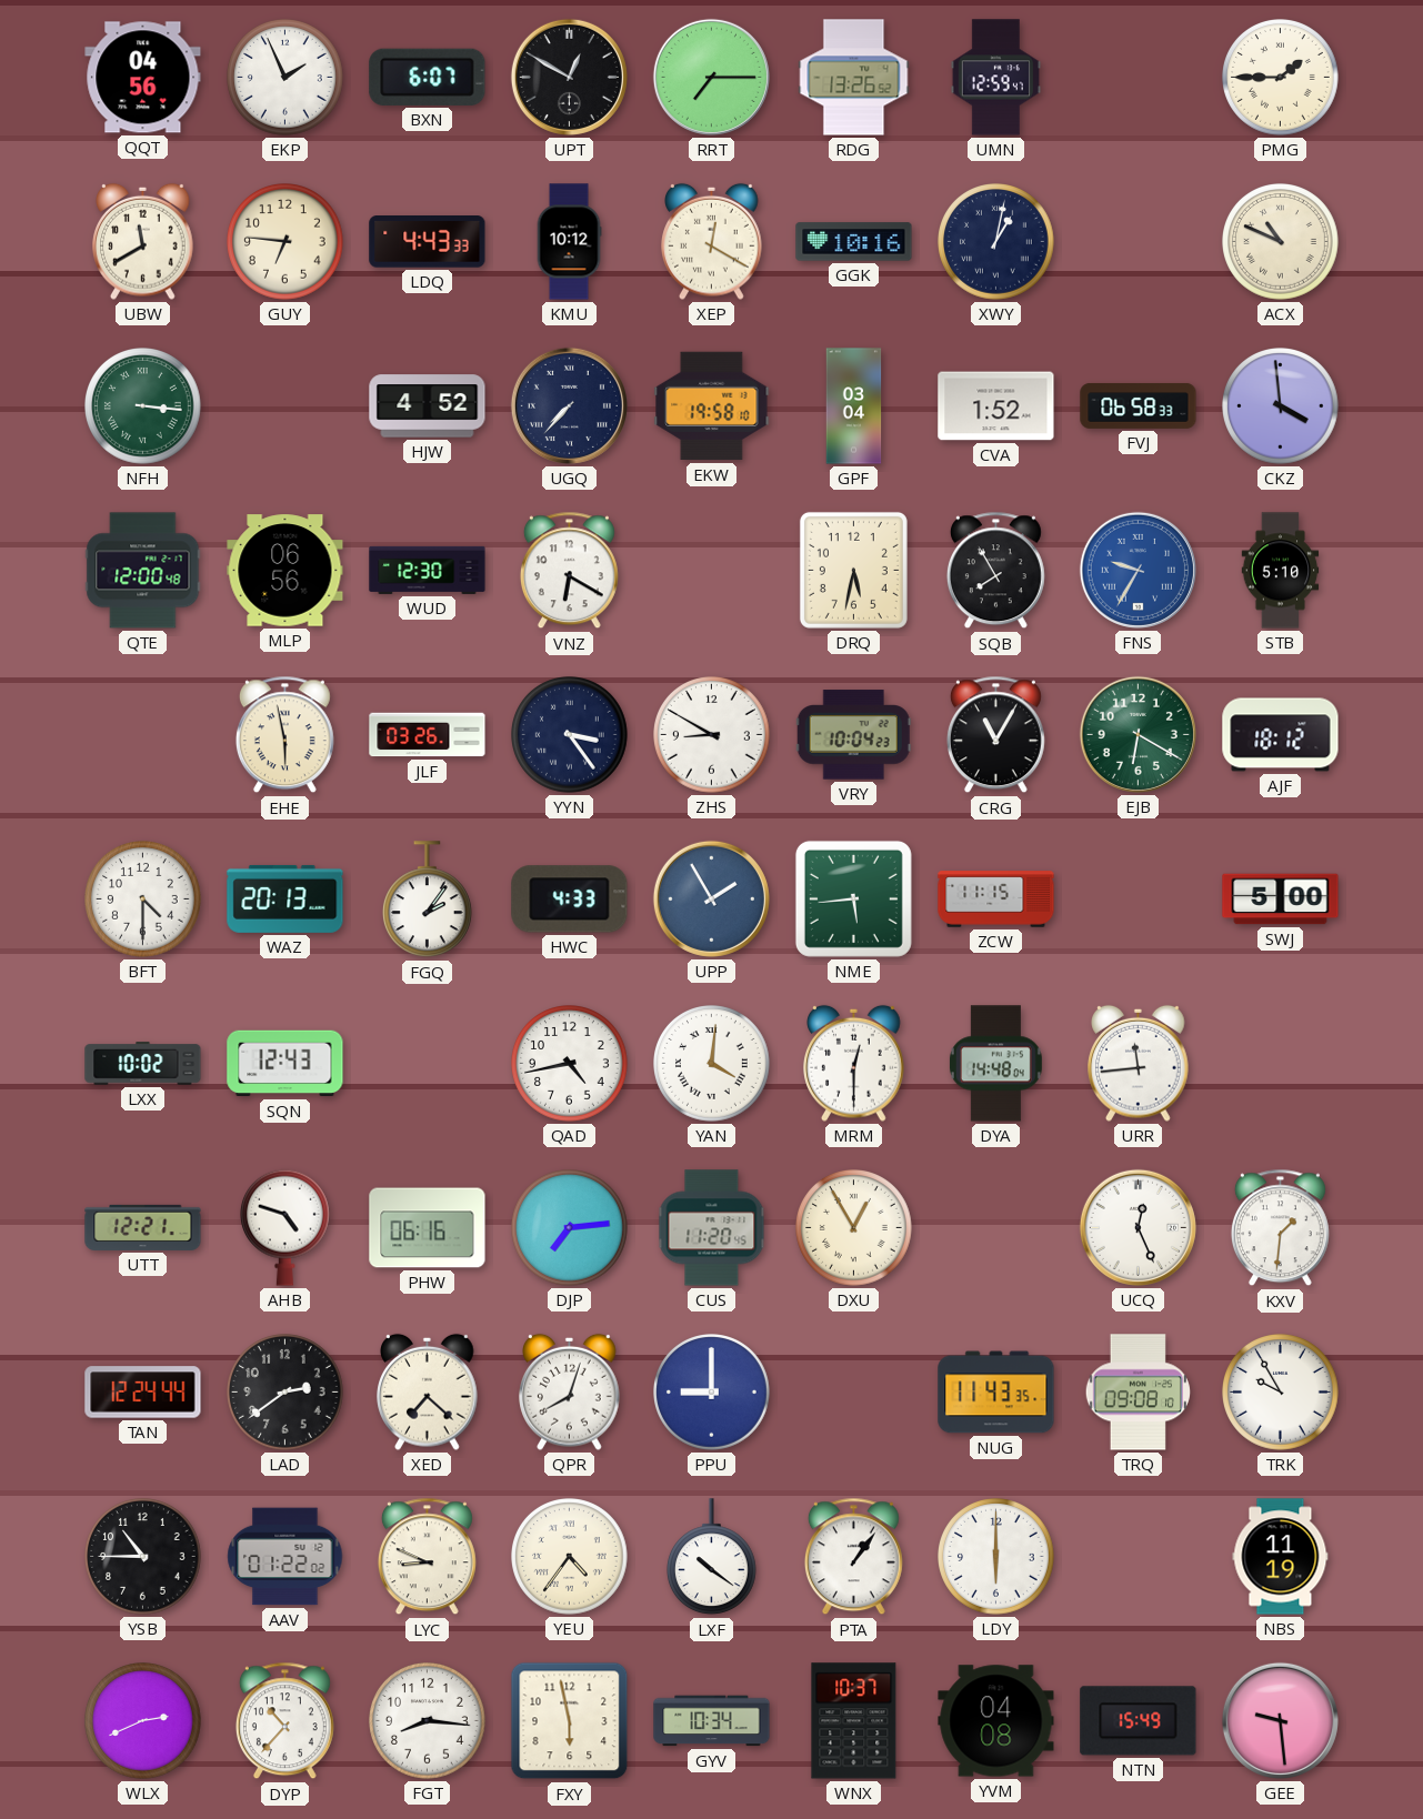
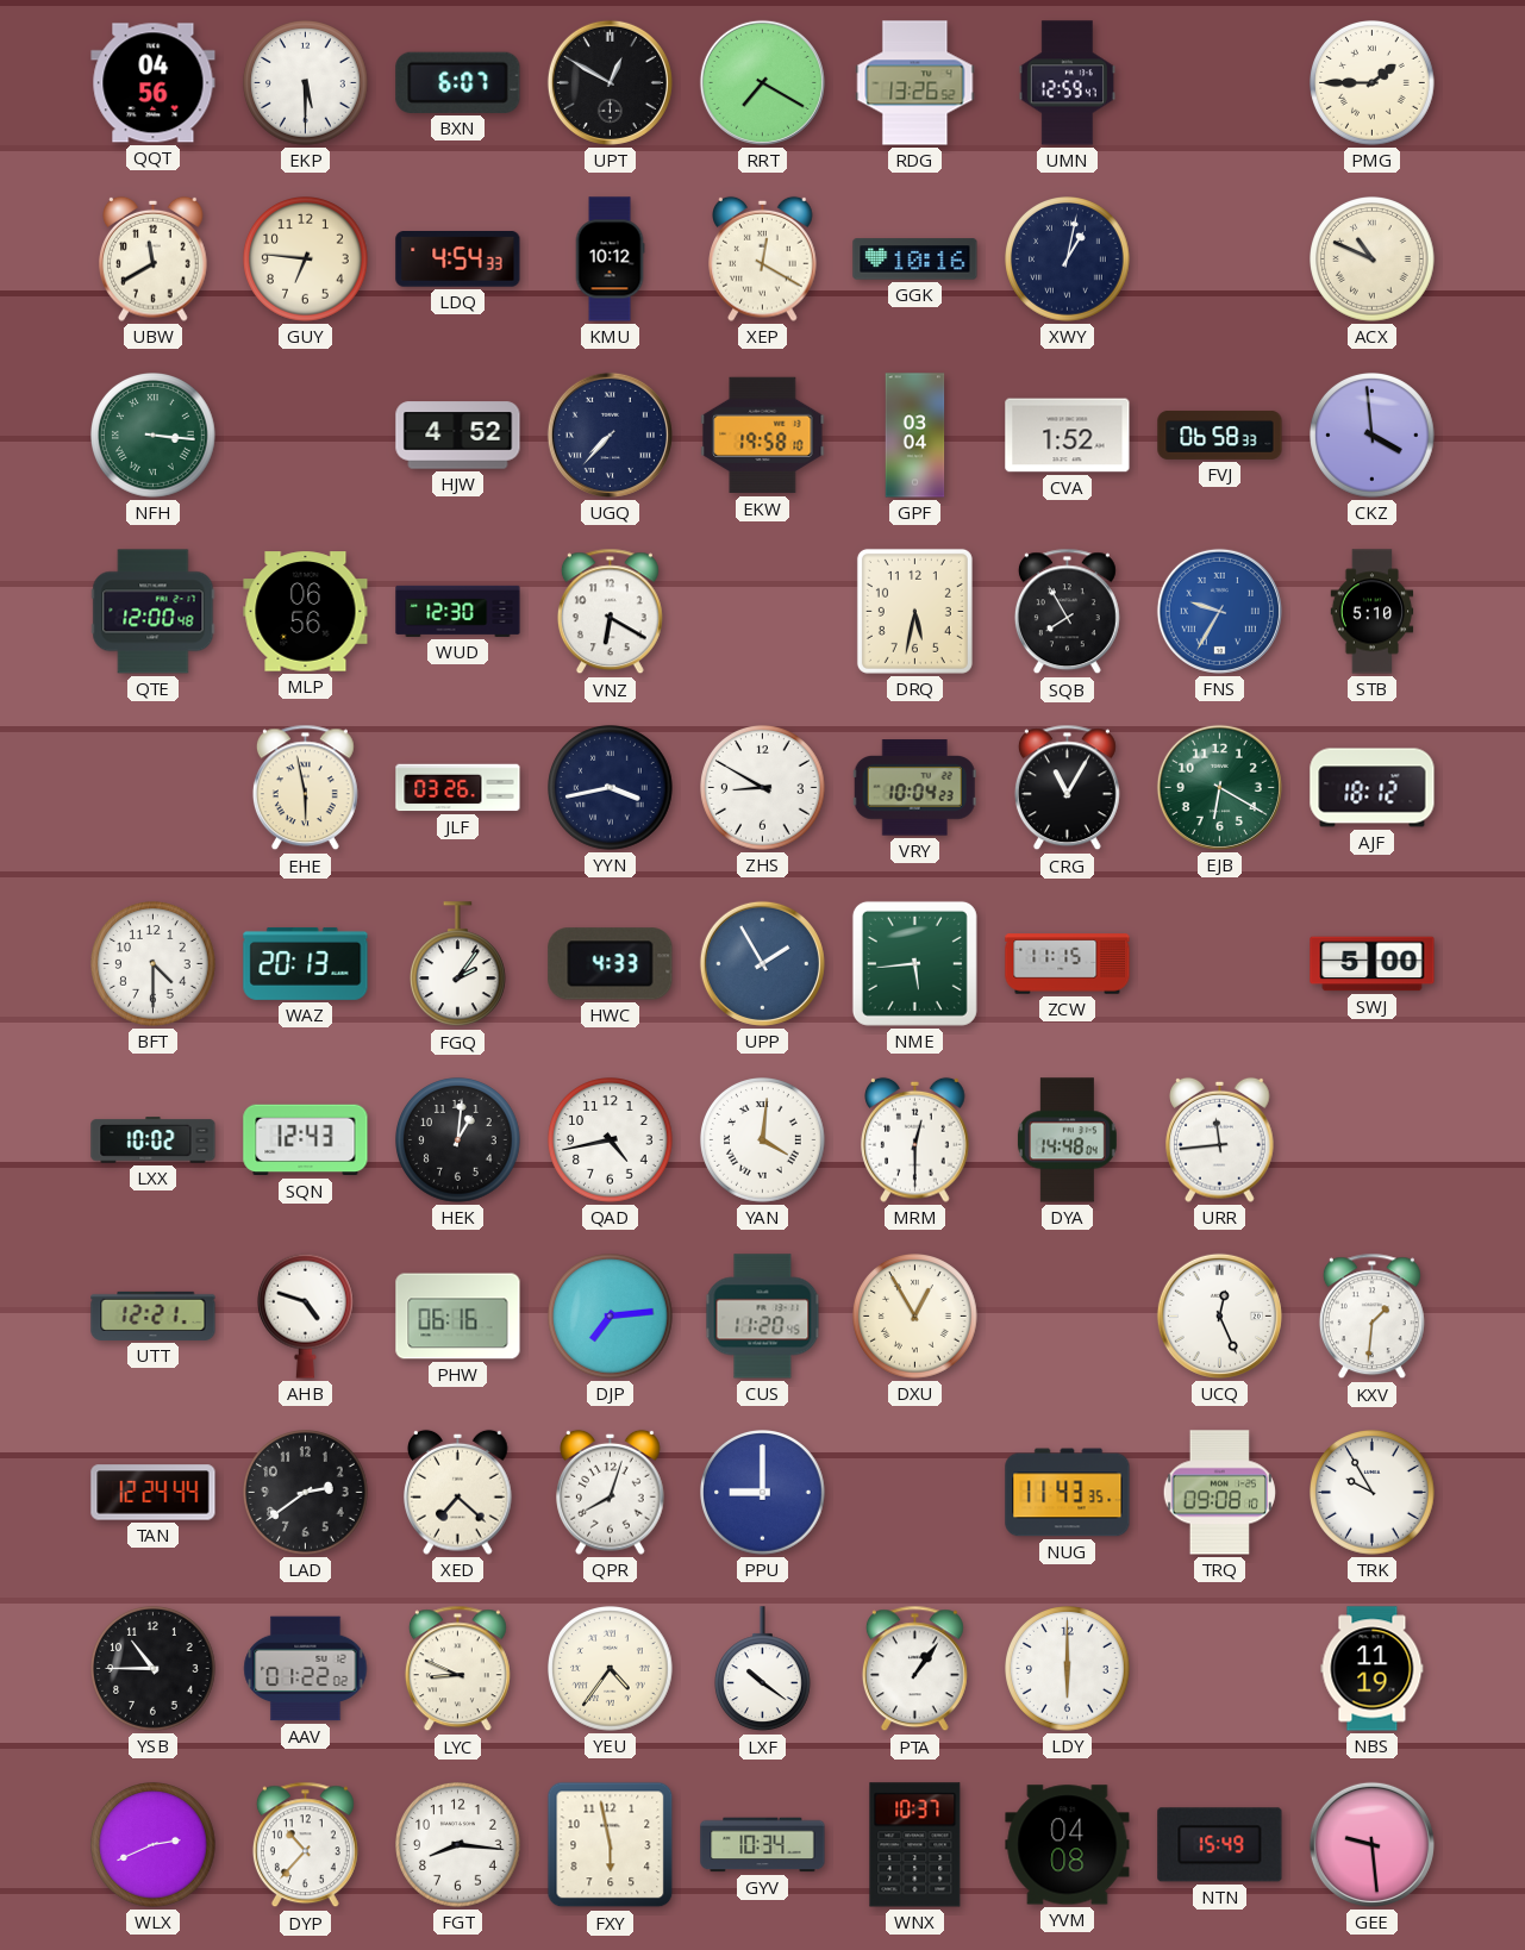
EKP: 1:56 -> 5:30
RRT: 7:15 -> 7:20
LDQ: 4:43 -> 4:54
YYN: 3:24 -> 3:43
HEK: none -> 1:01
